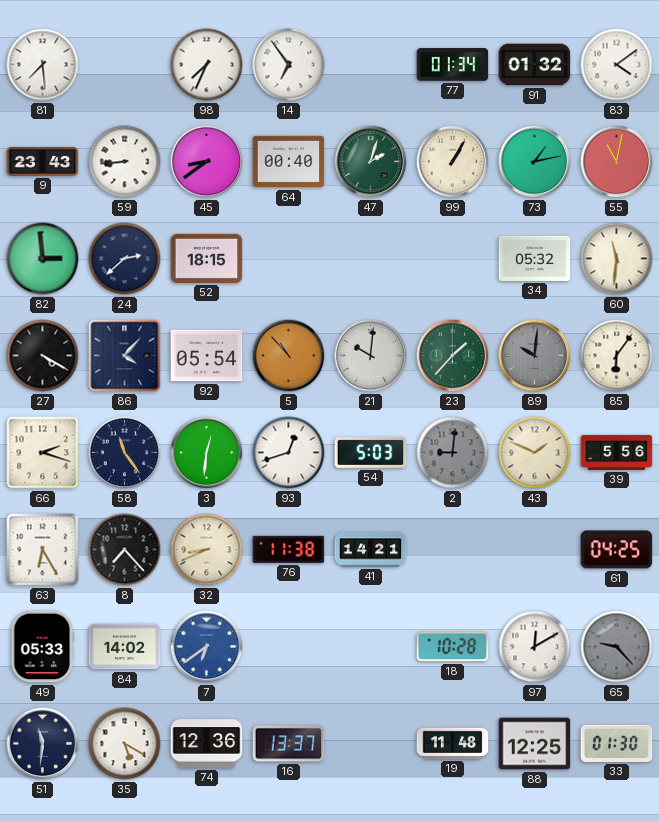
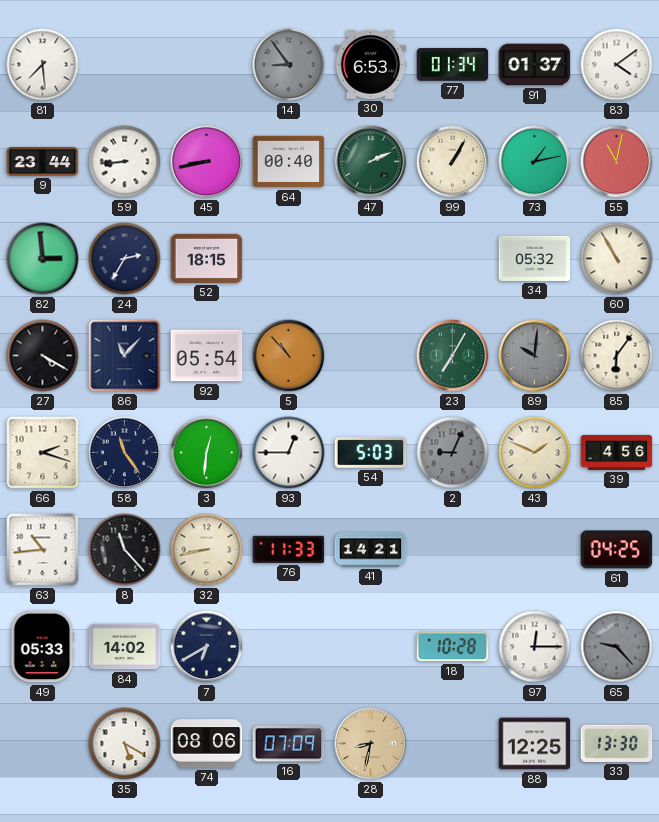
98: 7:34 -> none
14: 6:54 -> 8:54
14 dial: white -> grey
30: none -> 6:53
91: 01:32 -> 01:37
9: 23:43 -> 23:44
45: 8:39 -> 8:43
47: 2:03 -> 2:11
24: 2:38 -> 2:35
60: 11:31 -> 10:55
86: 4:07 -> 11:07
21: 10:01 -> none
23: 1:37 -> 7:05
93: 12:42 -> 12:45
2: 9:01 -> 9:04
39: 5:56 -> 4:56
63: 6:25 -> 10:44
8: 7:23 -> 11:23
32: 8:41 -> 8:43
76: 11:38 -> 11:33
7: 6:39 -> 6:40
7 dial: blue -> navy
97: 12:10 -> 12:15
51: 11:31 -> none
74: 12:36 -> 08:06
16: 13:37 -> 07:09
28: none -> 8:32
19: 11:48 -> none
33: 01:30 -> 13:30
